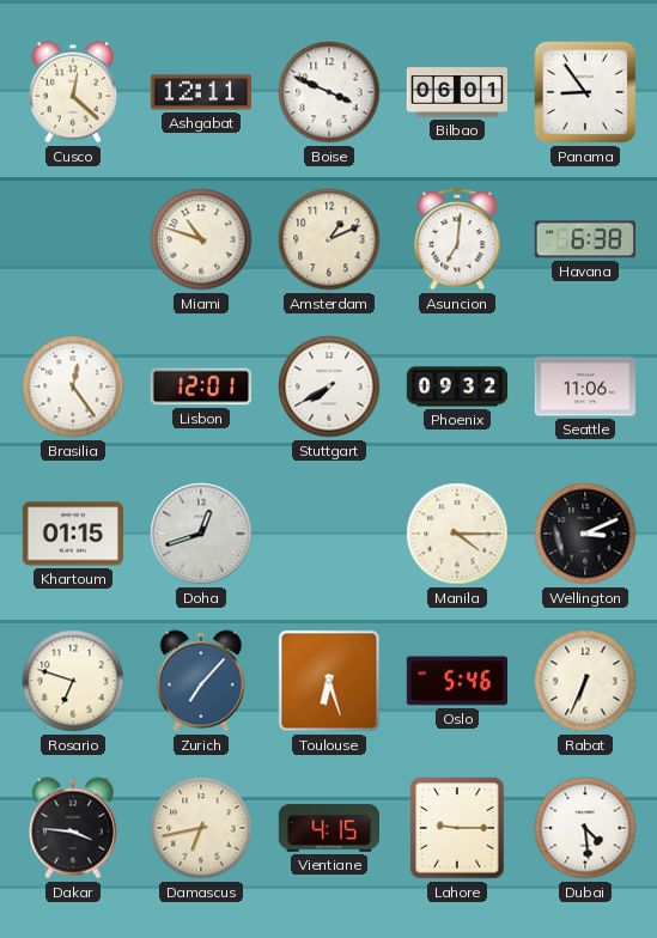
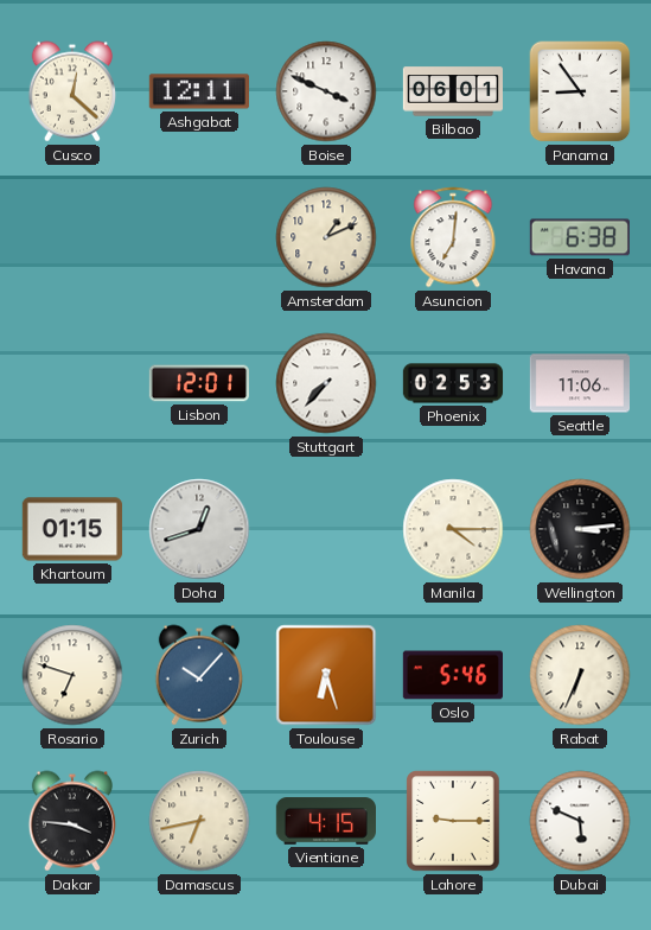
Miami: 10:48 -> none
Brasilia: 12:24 -> none
Stuttgart: 7:40 -> 7:37
Phoenix: 09:32 -> 02:53
Wellington: 3:11 -> 3:14
Zurich: 7:07 -> 10:07
Dubai: 4:29 -> 5:49
